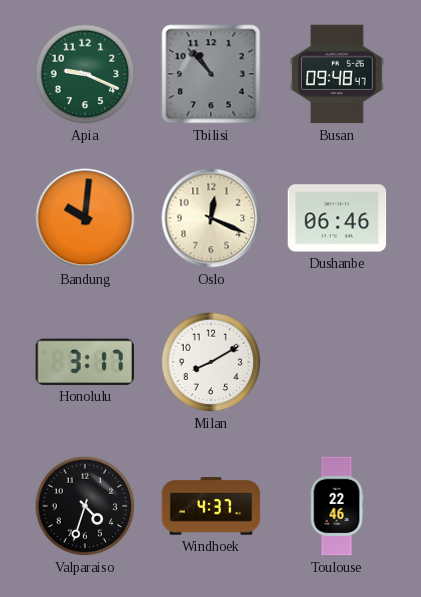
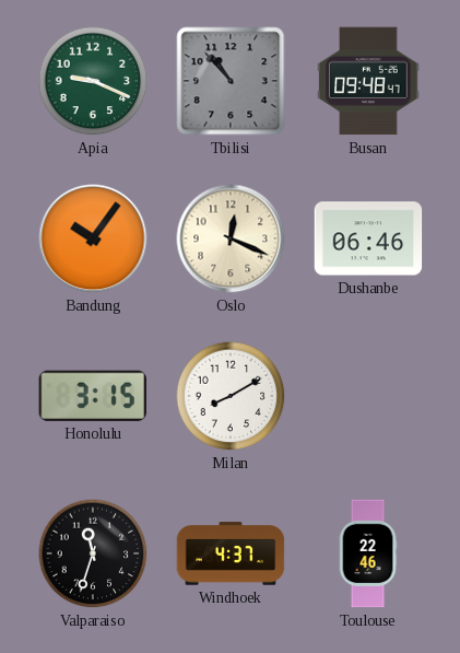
Bandung: 10:01 -> 10:06
Honolulu: 3:17 -> 3:15
Valparaiso: 4:33 -> 11:33
